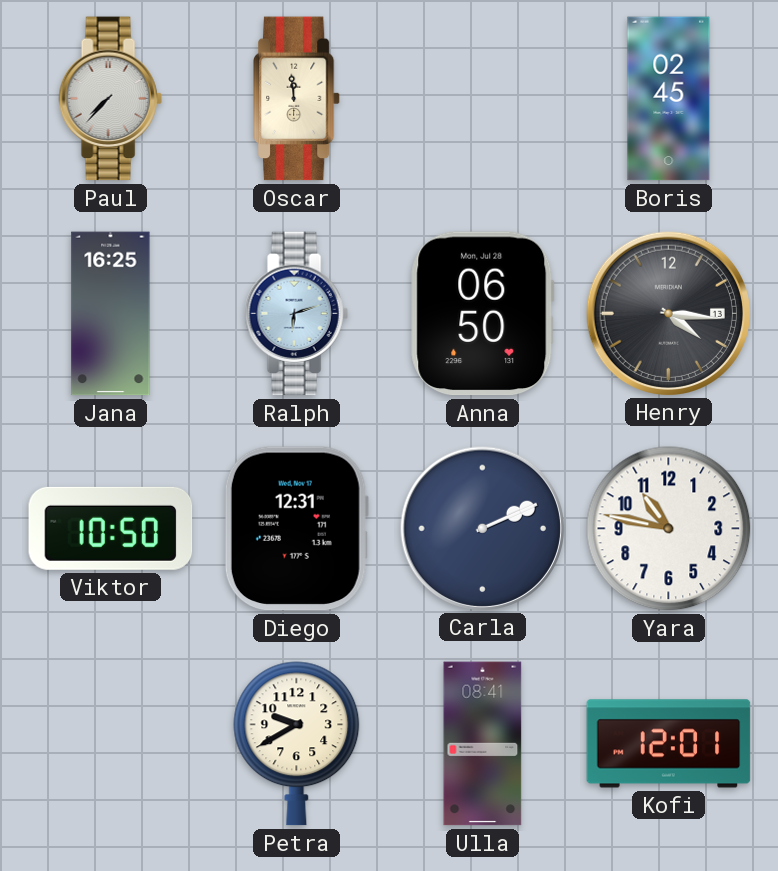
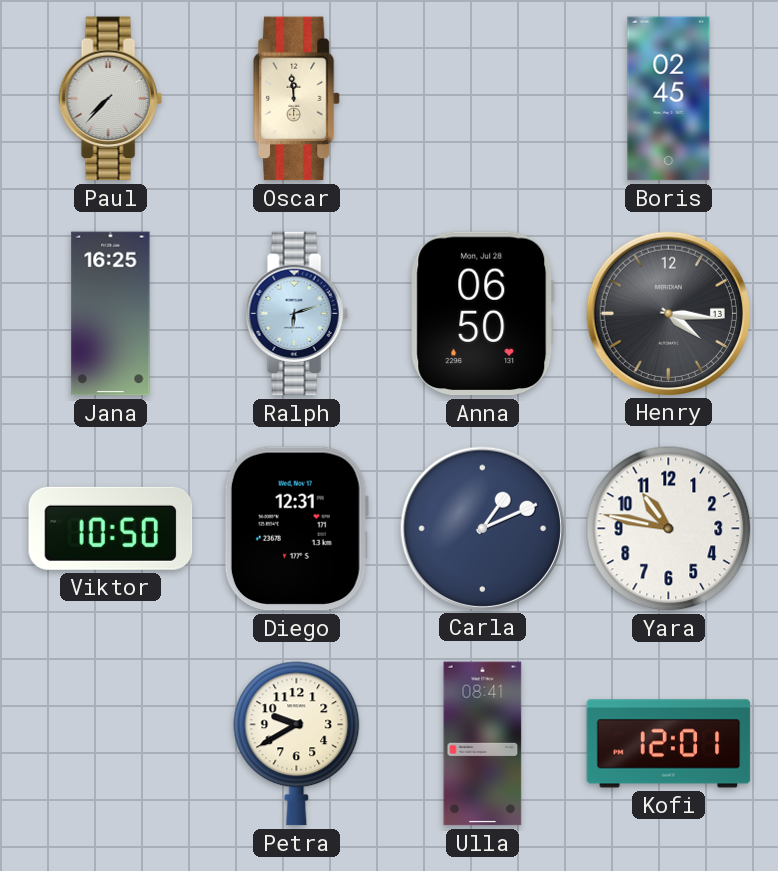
Carla: 2:11 -> 1:11
